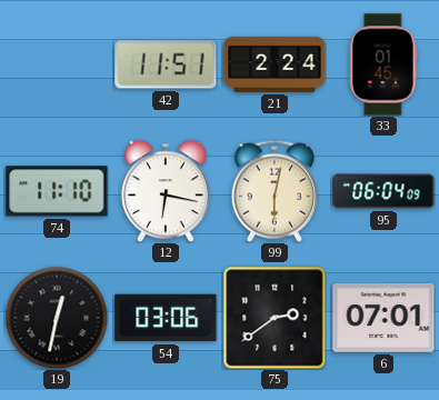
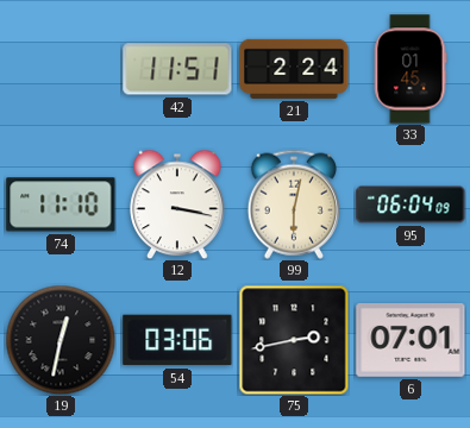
12: 6:17 -> 3:17
75: 2:39 -> 2:43
